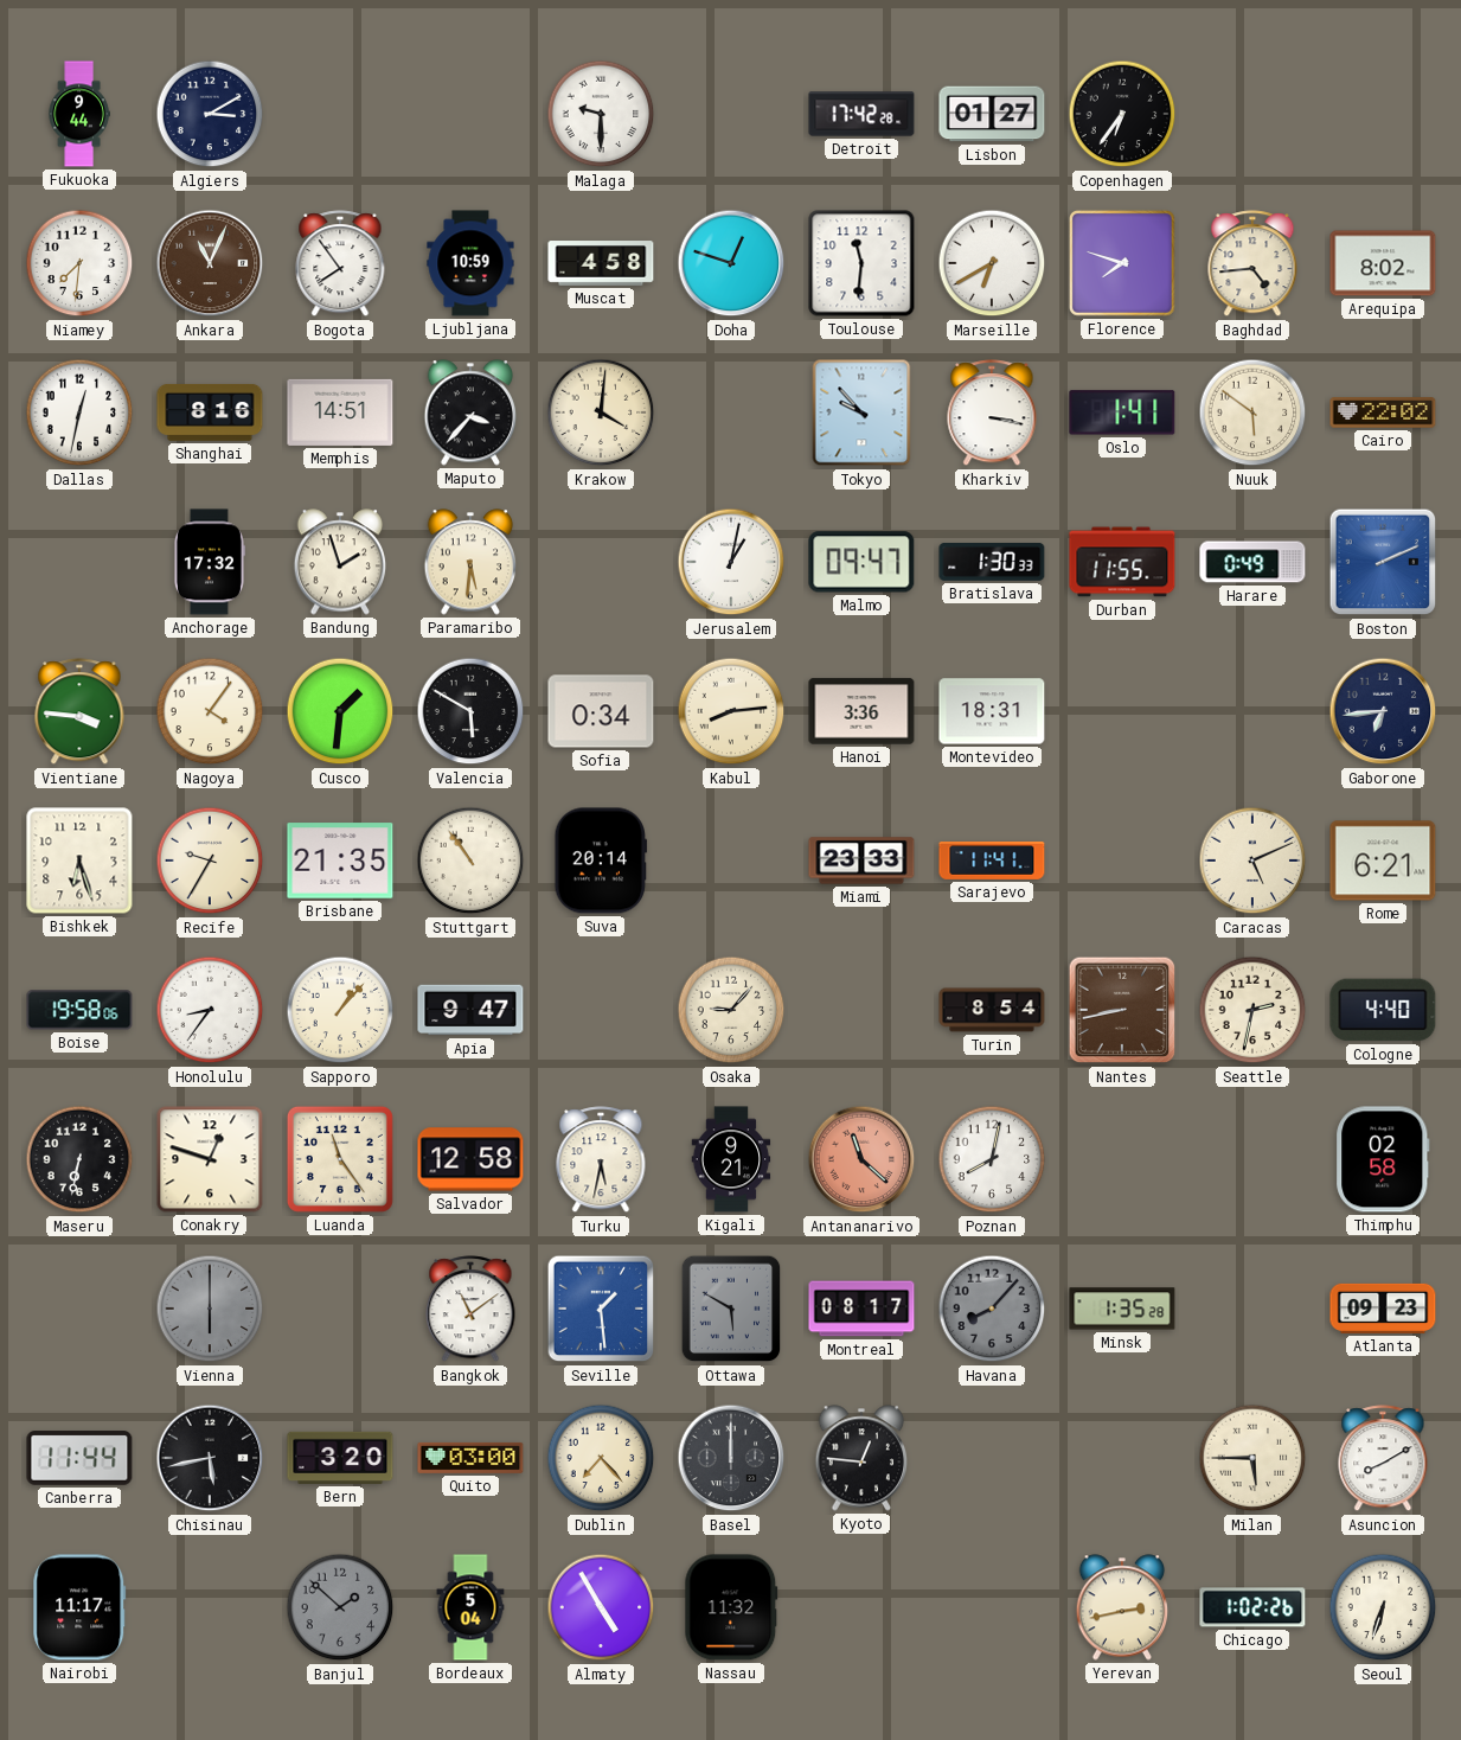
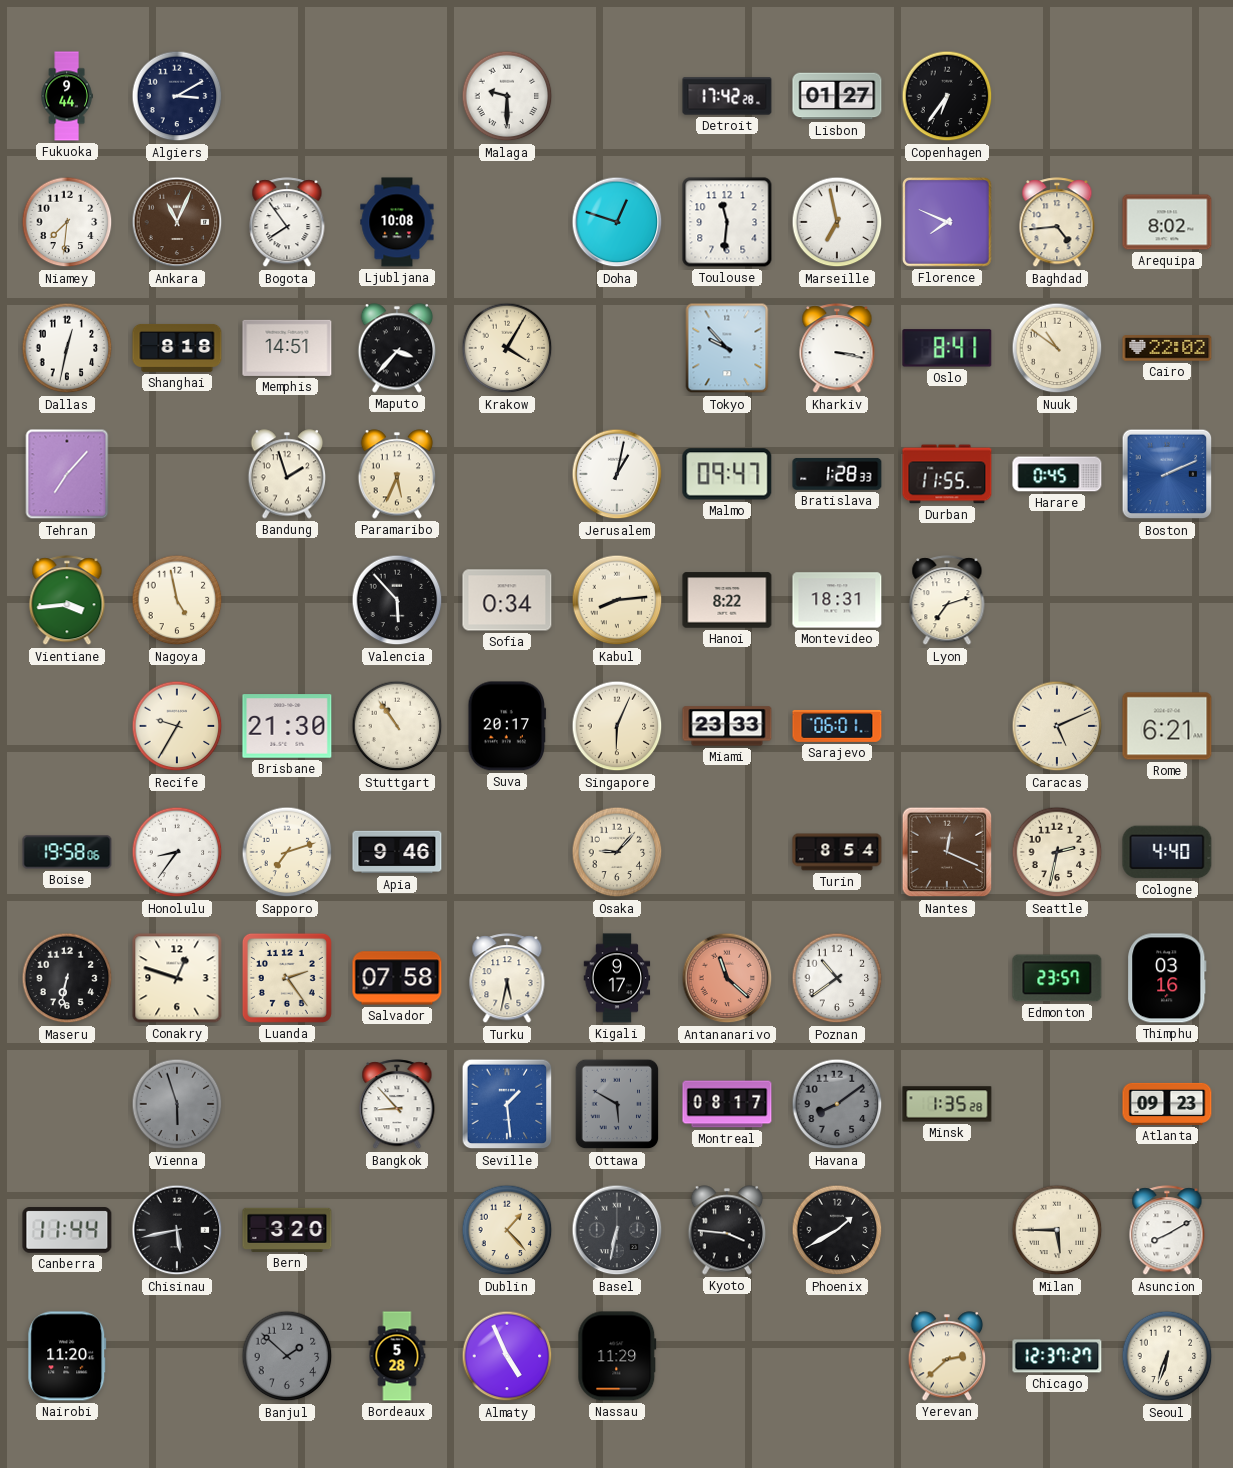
Ljubljana: 10:59 -> 10:08
Muscat: 4:58 -> none
Marseille: 6:40 -> 6:58
Florence: 7:48 -> 7:49
Shanghai: 8:16 -> 8:18
Krakow: 4:01 -> 4:05
Oslo: 1:41 -> 8:41
Nuuk: 5:51 -> 10:51
Tehran: none -> 7:07
Anchorage: 17:32 -> none
Paramaribo: 5:31 -> 5:34
Bratislava: 1:30 -> 1:28
Harare: 0:49 -> 0:45
Vientiane: 3:46 -> 3:44
Nagoya: 4:06 -> 4:58
Cusco: 1:31 -> none
Valencia: 5:50 -> 5:53
Hanoi: 3:36 -> 8:22
Lyon: none -> 7:12
Gaborone: 6:44 -> none
Bishkek: 6:27 -> none
Brisbane: 21:35 -> 21:30
Suva: 20:14 -> 20:17
Singapore: none -> 6:04
Sarajevo: 11:41 -> 06:01
Sapporo: 1:07 -> 7:12
Apia: 9:47 -> 9:46
Nantes: 8:43 -> 12:19
Luanda: 11:24 -> 2:24
Salvador: 12:58 -> 07:58
Kigali: 9:21 -> 9:17
Poznan: 8:02 -> 10:39
Edmonton: none -> 23:57
Thimphu: 02:58 -> 03:16
Vienna: 6:00 -> 5:57
Bangkok: 11:09 -> 8:53
Havana: 8:07 -> 8:09
Quito: 03:00 -> none
Dublin: 7:23 -> 1:23
Basel: 12:00 -> 6:32
Kyoto: 12:46 -> 3:46
Phoenix: none -> 1:40
Nairobi: 11:17 -> 11:20
Bordeaux: 5:04 -> 5:28
Almaty: 4:55 -> 4:56
Nassau: 11:32 -> 11:29
Yerevan: 2:43 -> 2:38
Chicago: 1:02 -> 12:37
